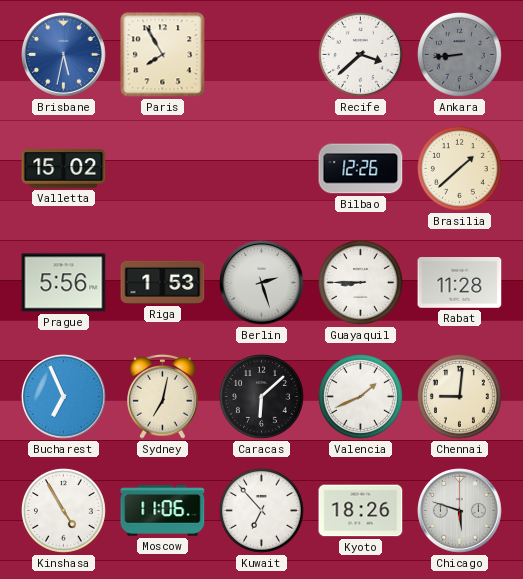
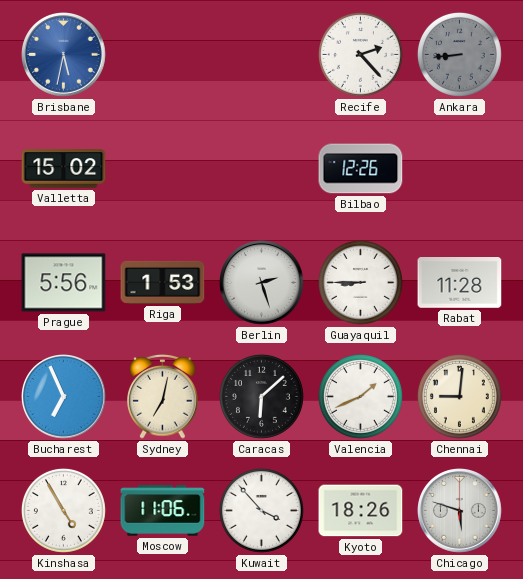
Paris: 7:55 -> none
Recife: 3:38 -> 2:23
Brasilia: 1:38 -> none
Kuwait: 6:53 -> 3:53
